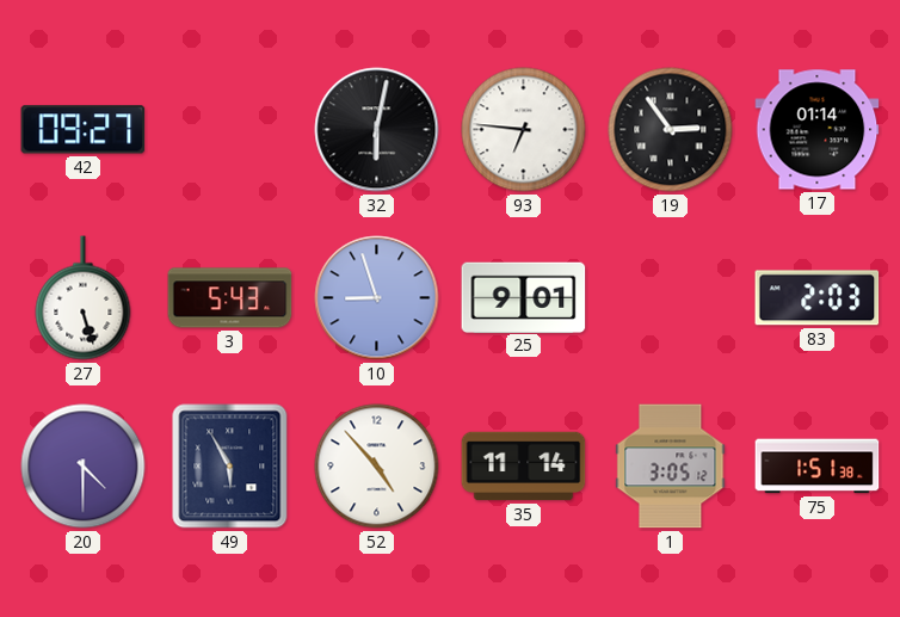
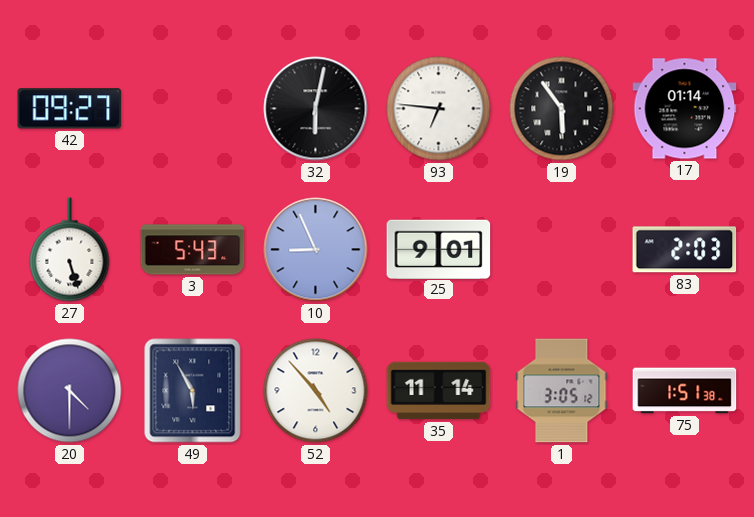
19: 2:54 -> 5:54
10: 8:57 -> 8:56
